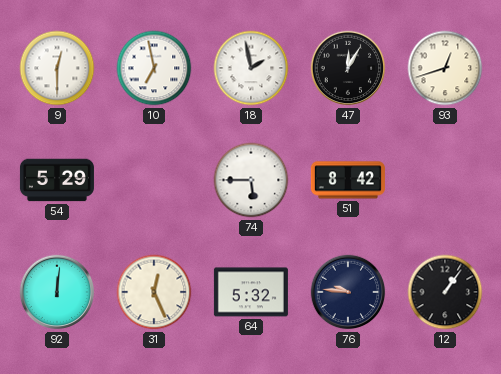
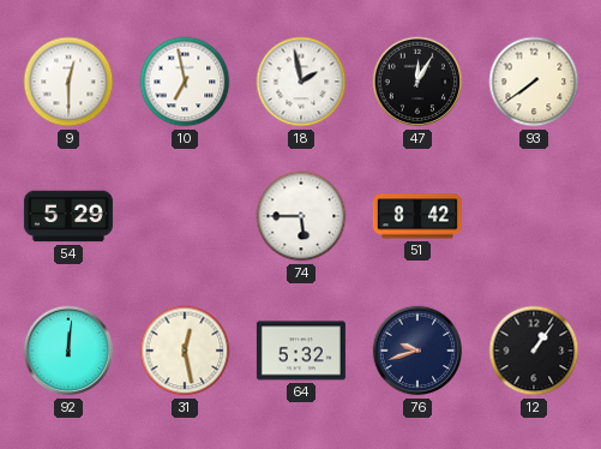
93: 12:42 -> 7:39
31: 12:26 -> 12:28
76: 9:46 -> 9:42
